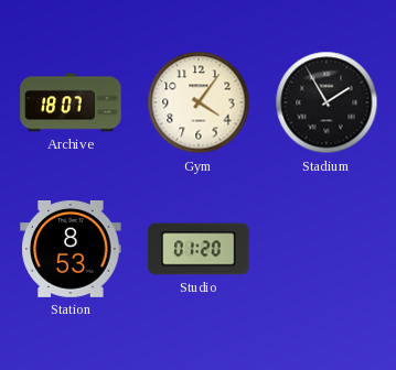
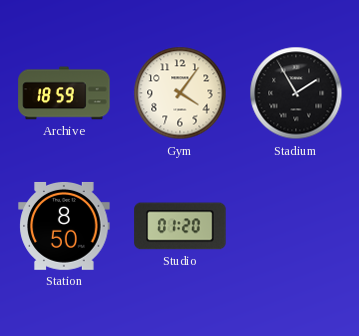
Archive: 18:07 -> 18:59
Station: 8:53 -> 8:50
